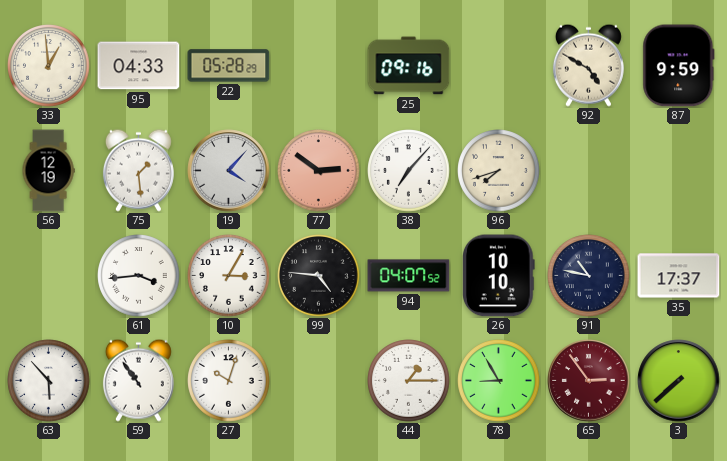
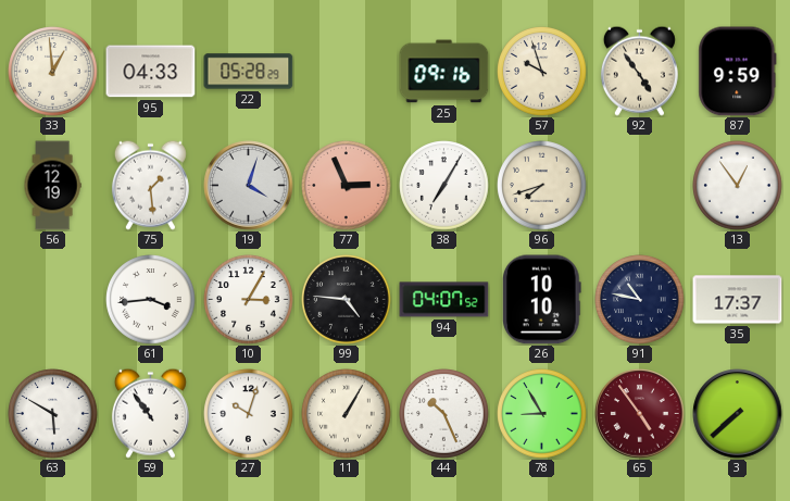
57: none -> 9:57
92: 4:50 -> 4:54
19: 4:07 -> 4:03
77: 2:51 -> 2:56
38: 7:07 -> 7:05
13: none -> 12:54
63: 5:53 -> 5:50
11: none -> 1:05
44: 1:15 -> 10:26
65: 2:54 -> 4:54
